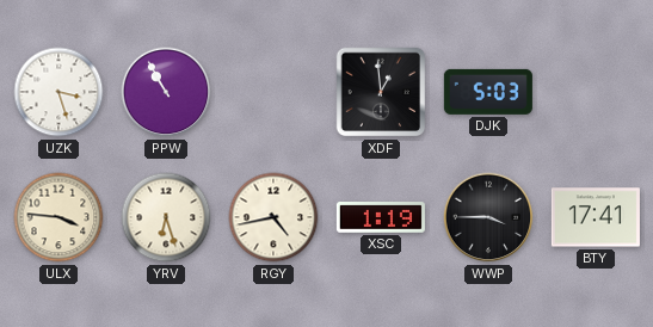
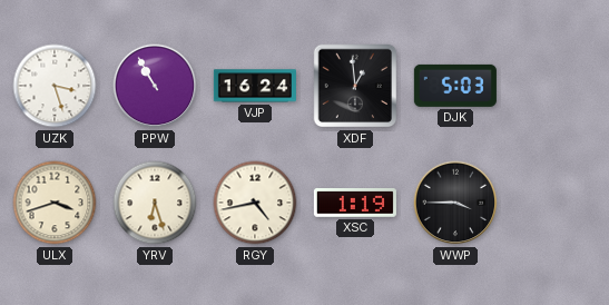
VJP: none -> 16:24
ULX: 3:46 -> 3:42
BTY: 17:41 -> none
